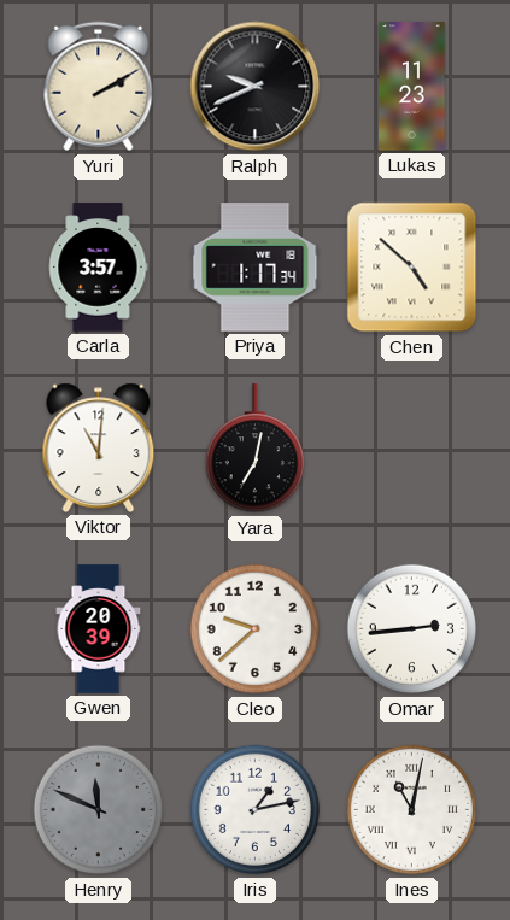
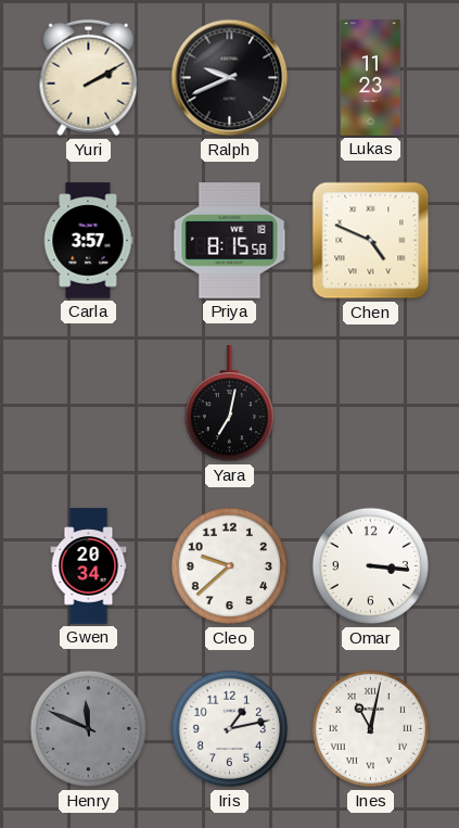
Priya: 1:17 -> 8:15
Chen: 4:52 -> 4:49
Viktor: 11:01 -> none
Gwen: 20:39 -> 20:34
Omar: 2:44 -> 3:16
